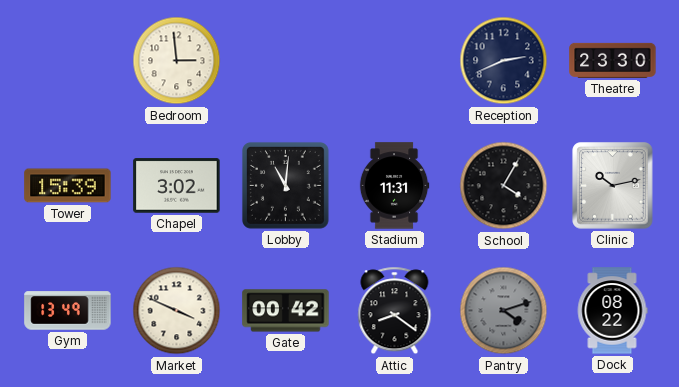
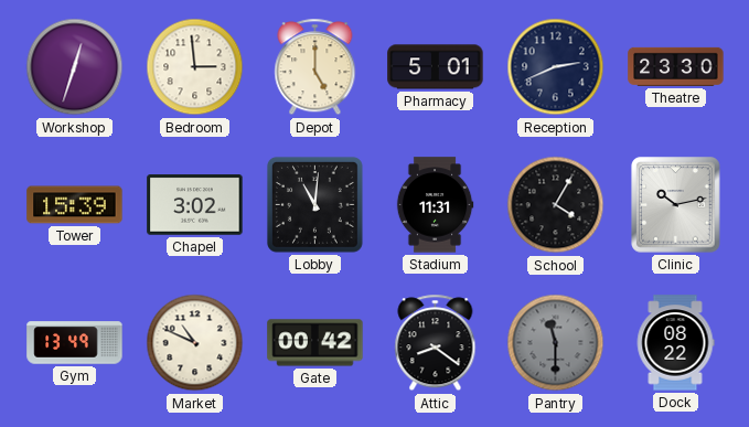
Workshop: none -> 12:33
Depot: none -> 5:00
Pharmacy: none -> 5:01
Market: 3:49 -> 10:49
Pantry: 4:12 -> 11:30
